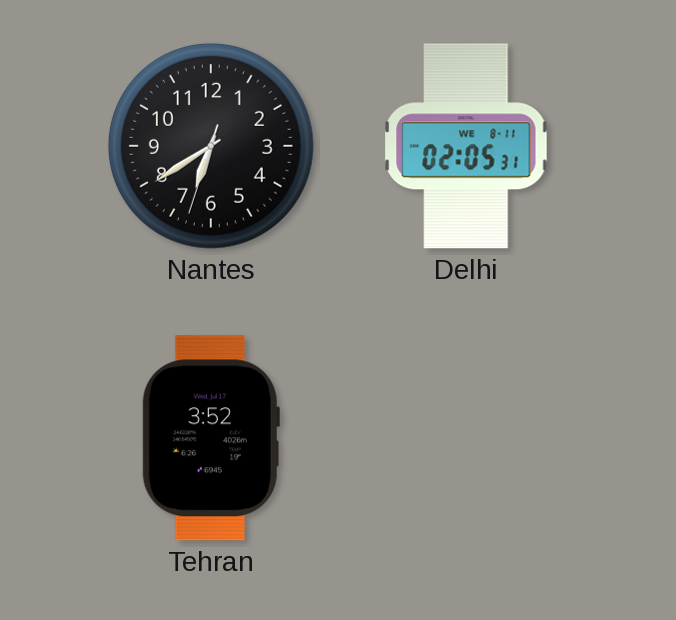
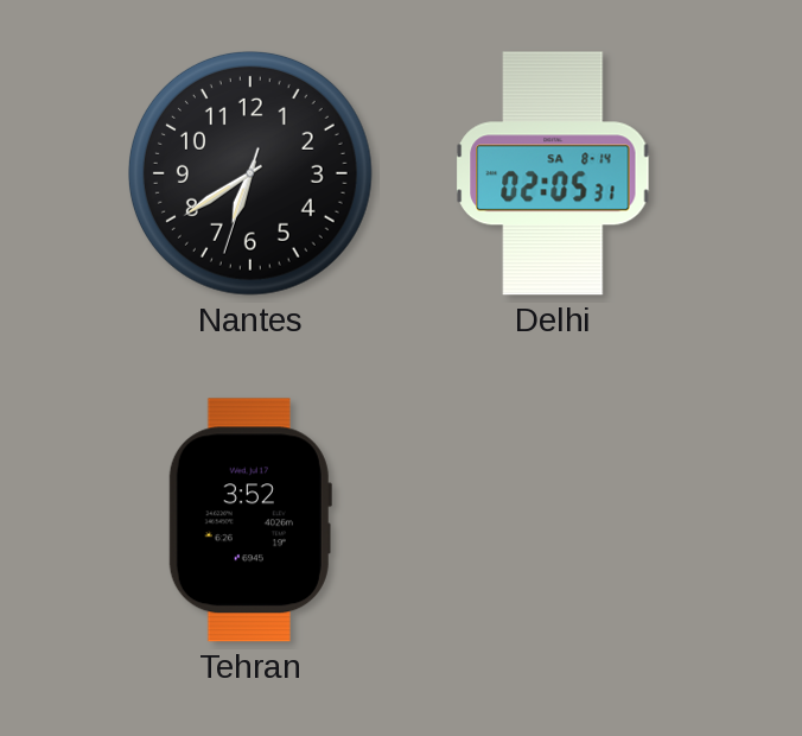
Delhi date: WE 8-11 -> SA 8-14
